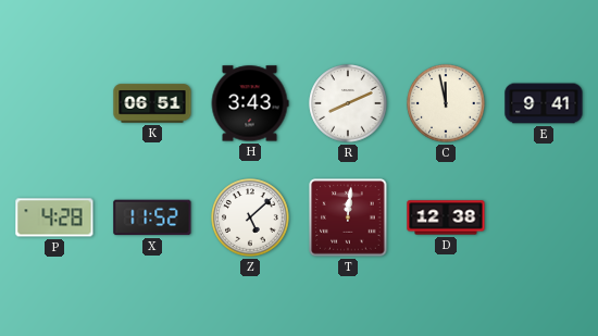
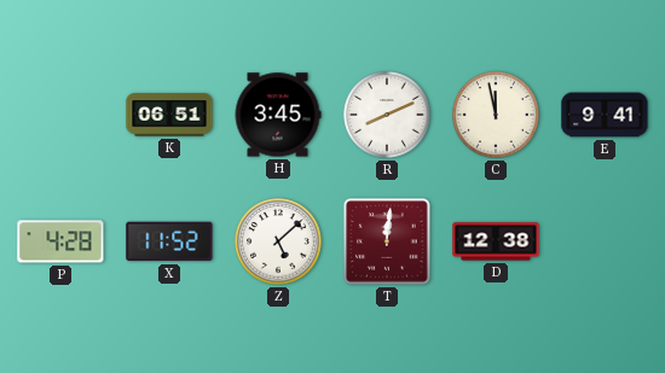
H: 3:43 -> 3:45
